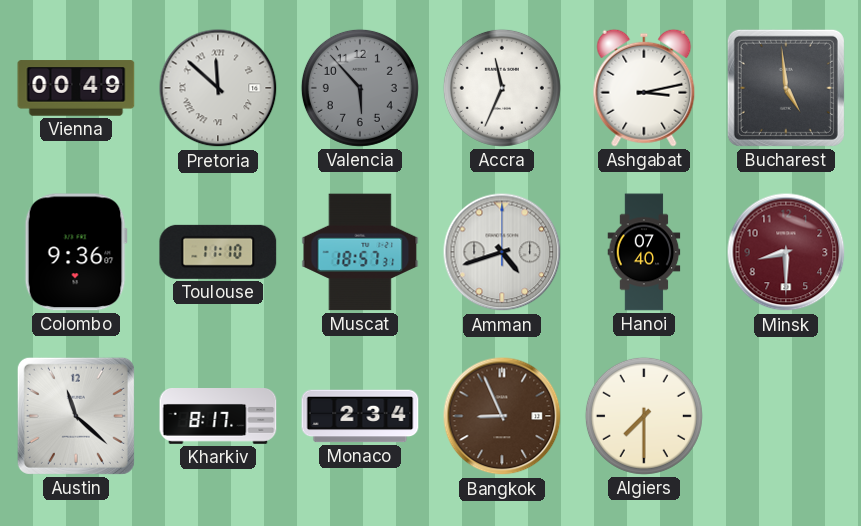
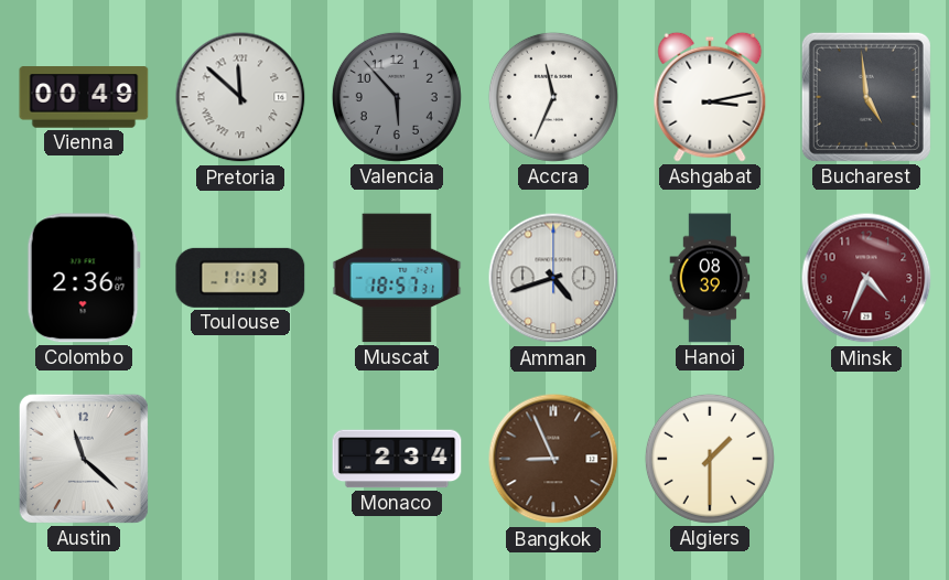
Colombo: 9:36 -> 2:36
Toulouse: 11:10 -> 11:13
Hanoi: 07:40 -> 08:39
Minsk: 8:30 -> 4:34
Kharkiv: 8:17 -> none
Algiers: 7:30 -> 1:30
